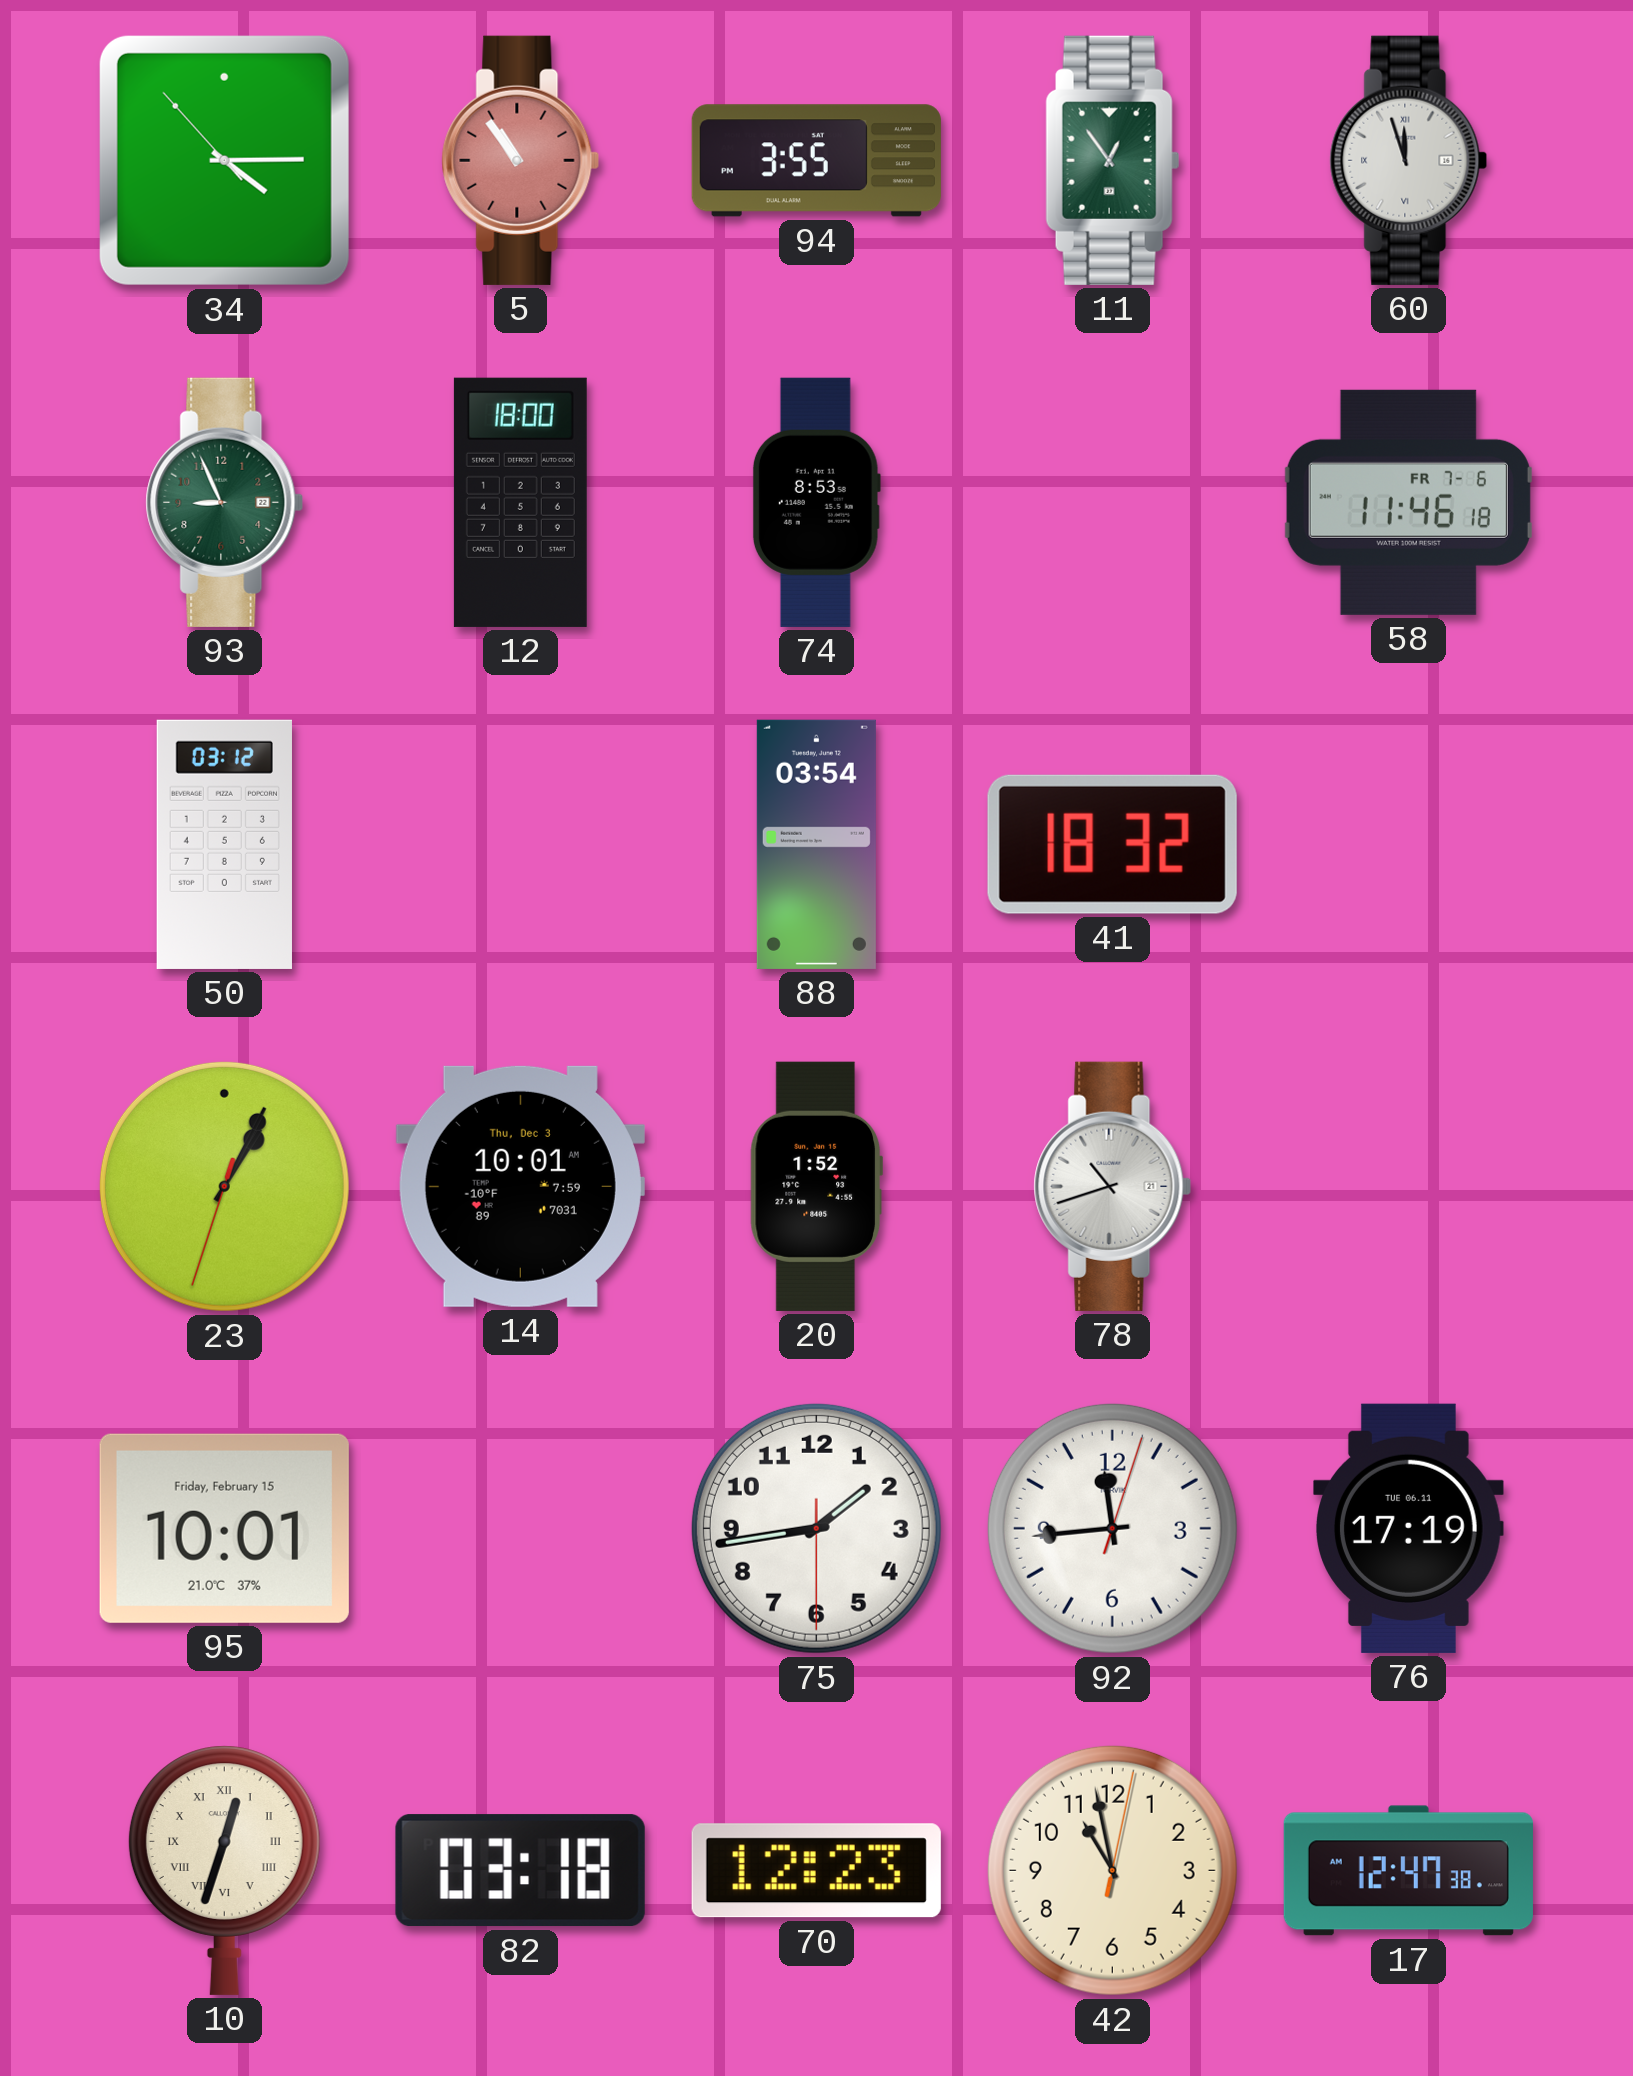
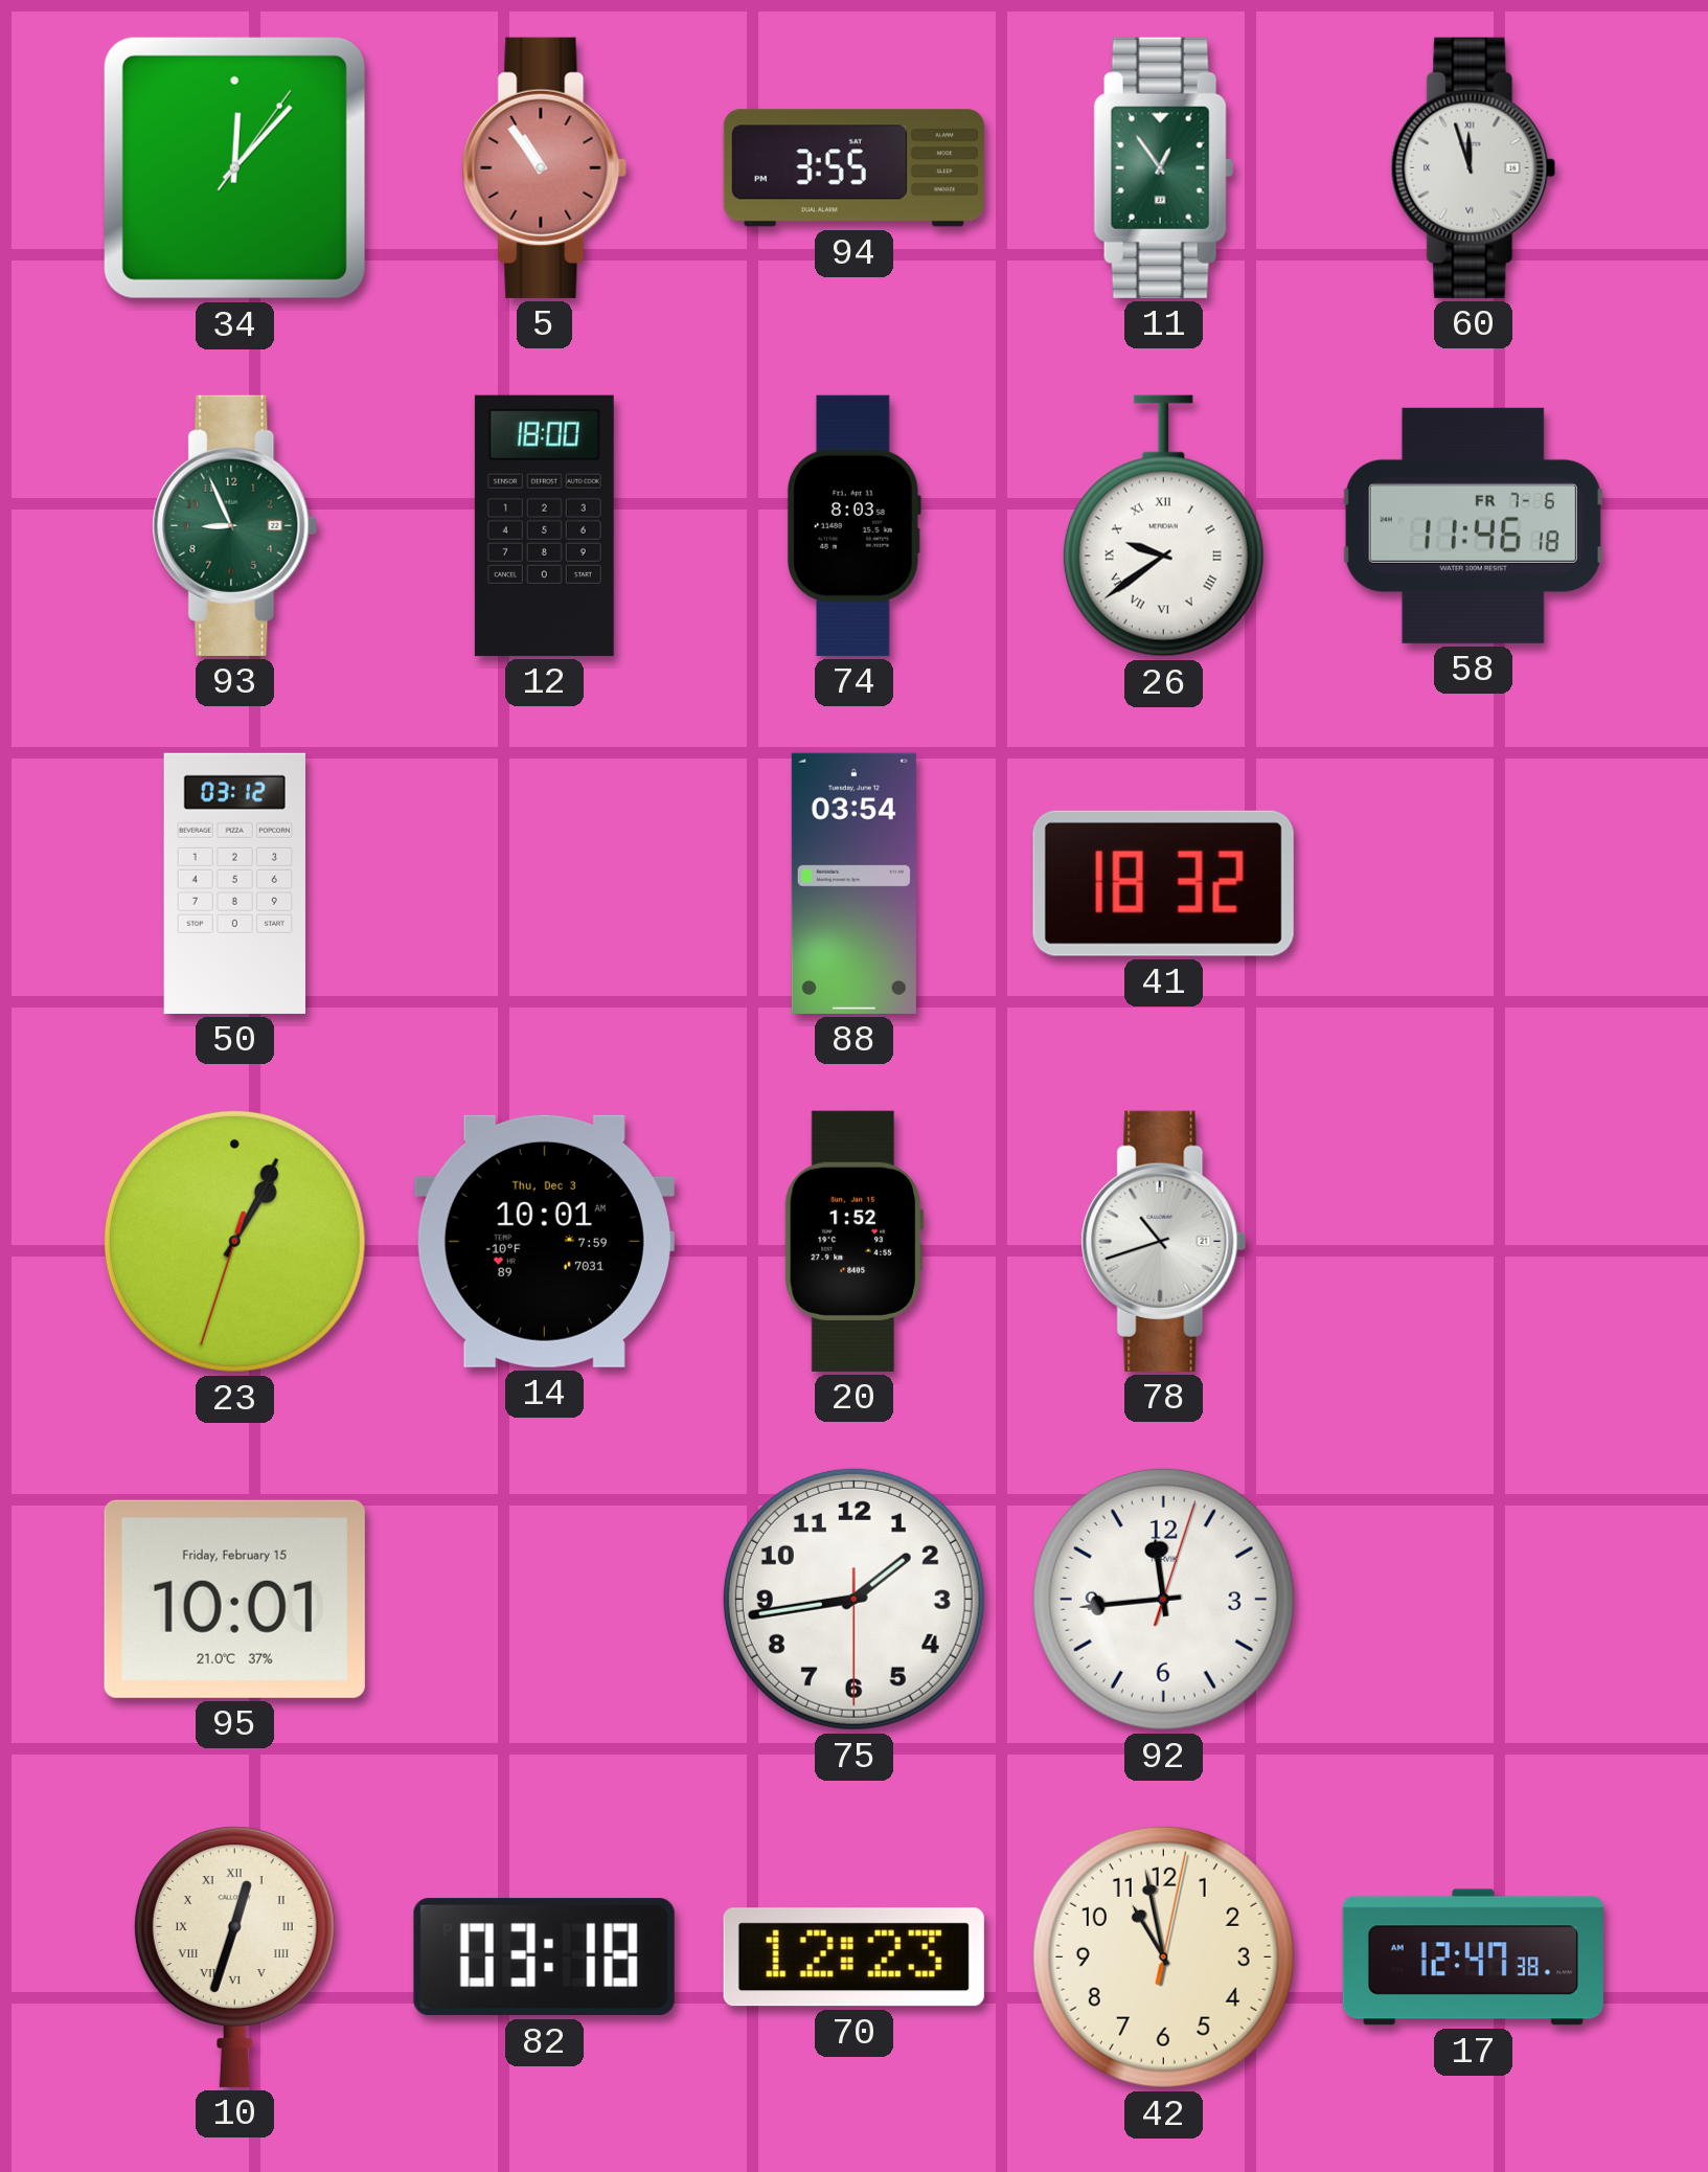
34: 4:14 -> 12:07
74: 8:53 -> 8:03
26: none -> 9:39
76: 17:19 -> none
